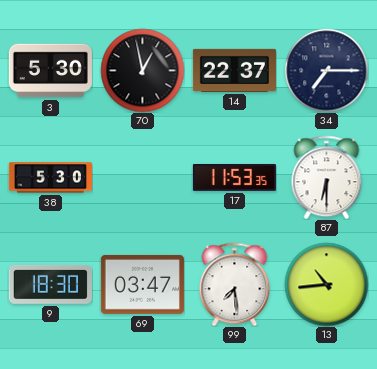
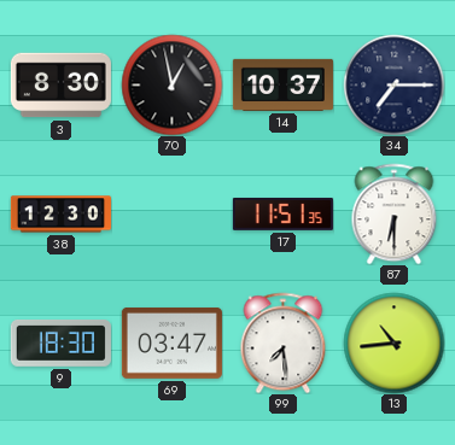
3: 5:30 -> 8:30
14: 22:37 -> 10:37
38: 5:30 -> 12:30
17: 11:53 -> 11:51
